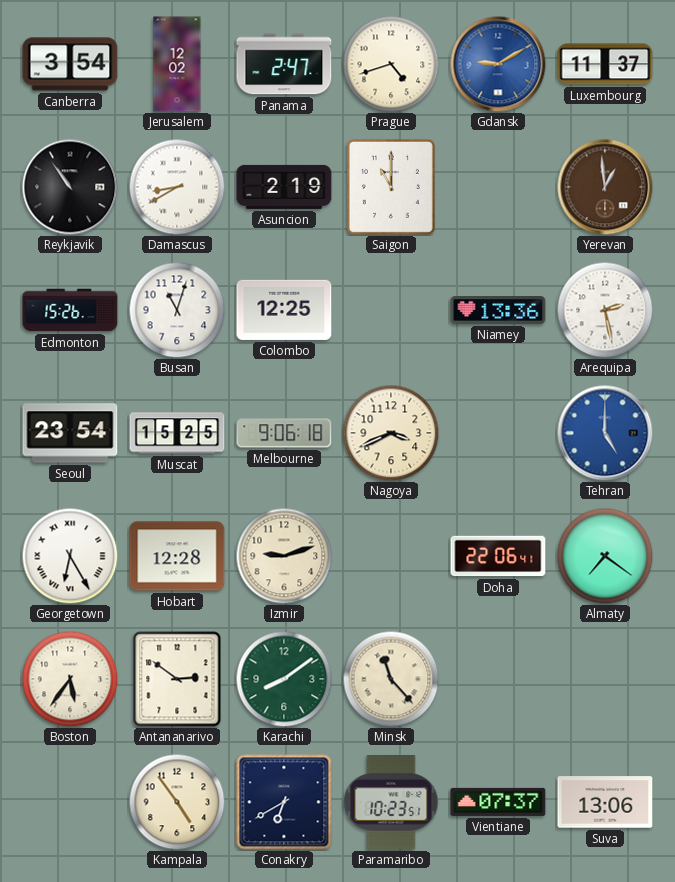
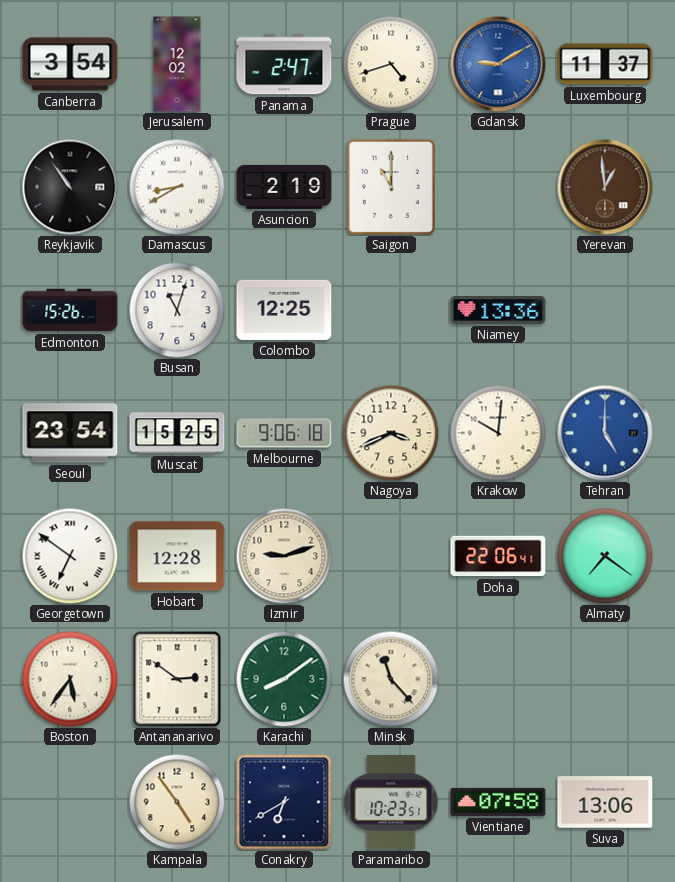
Arequipa: 2:28 -> none
Krakow: none -> 10:01
Georgetown: 6:25 -> 6:51
Vientiane: 07:37 -> 07:58
